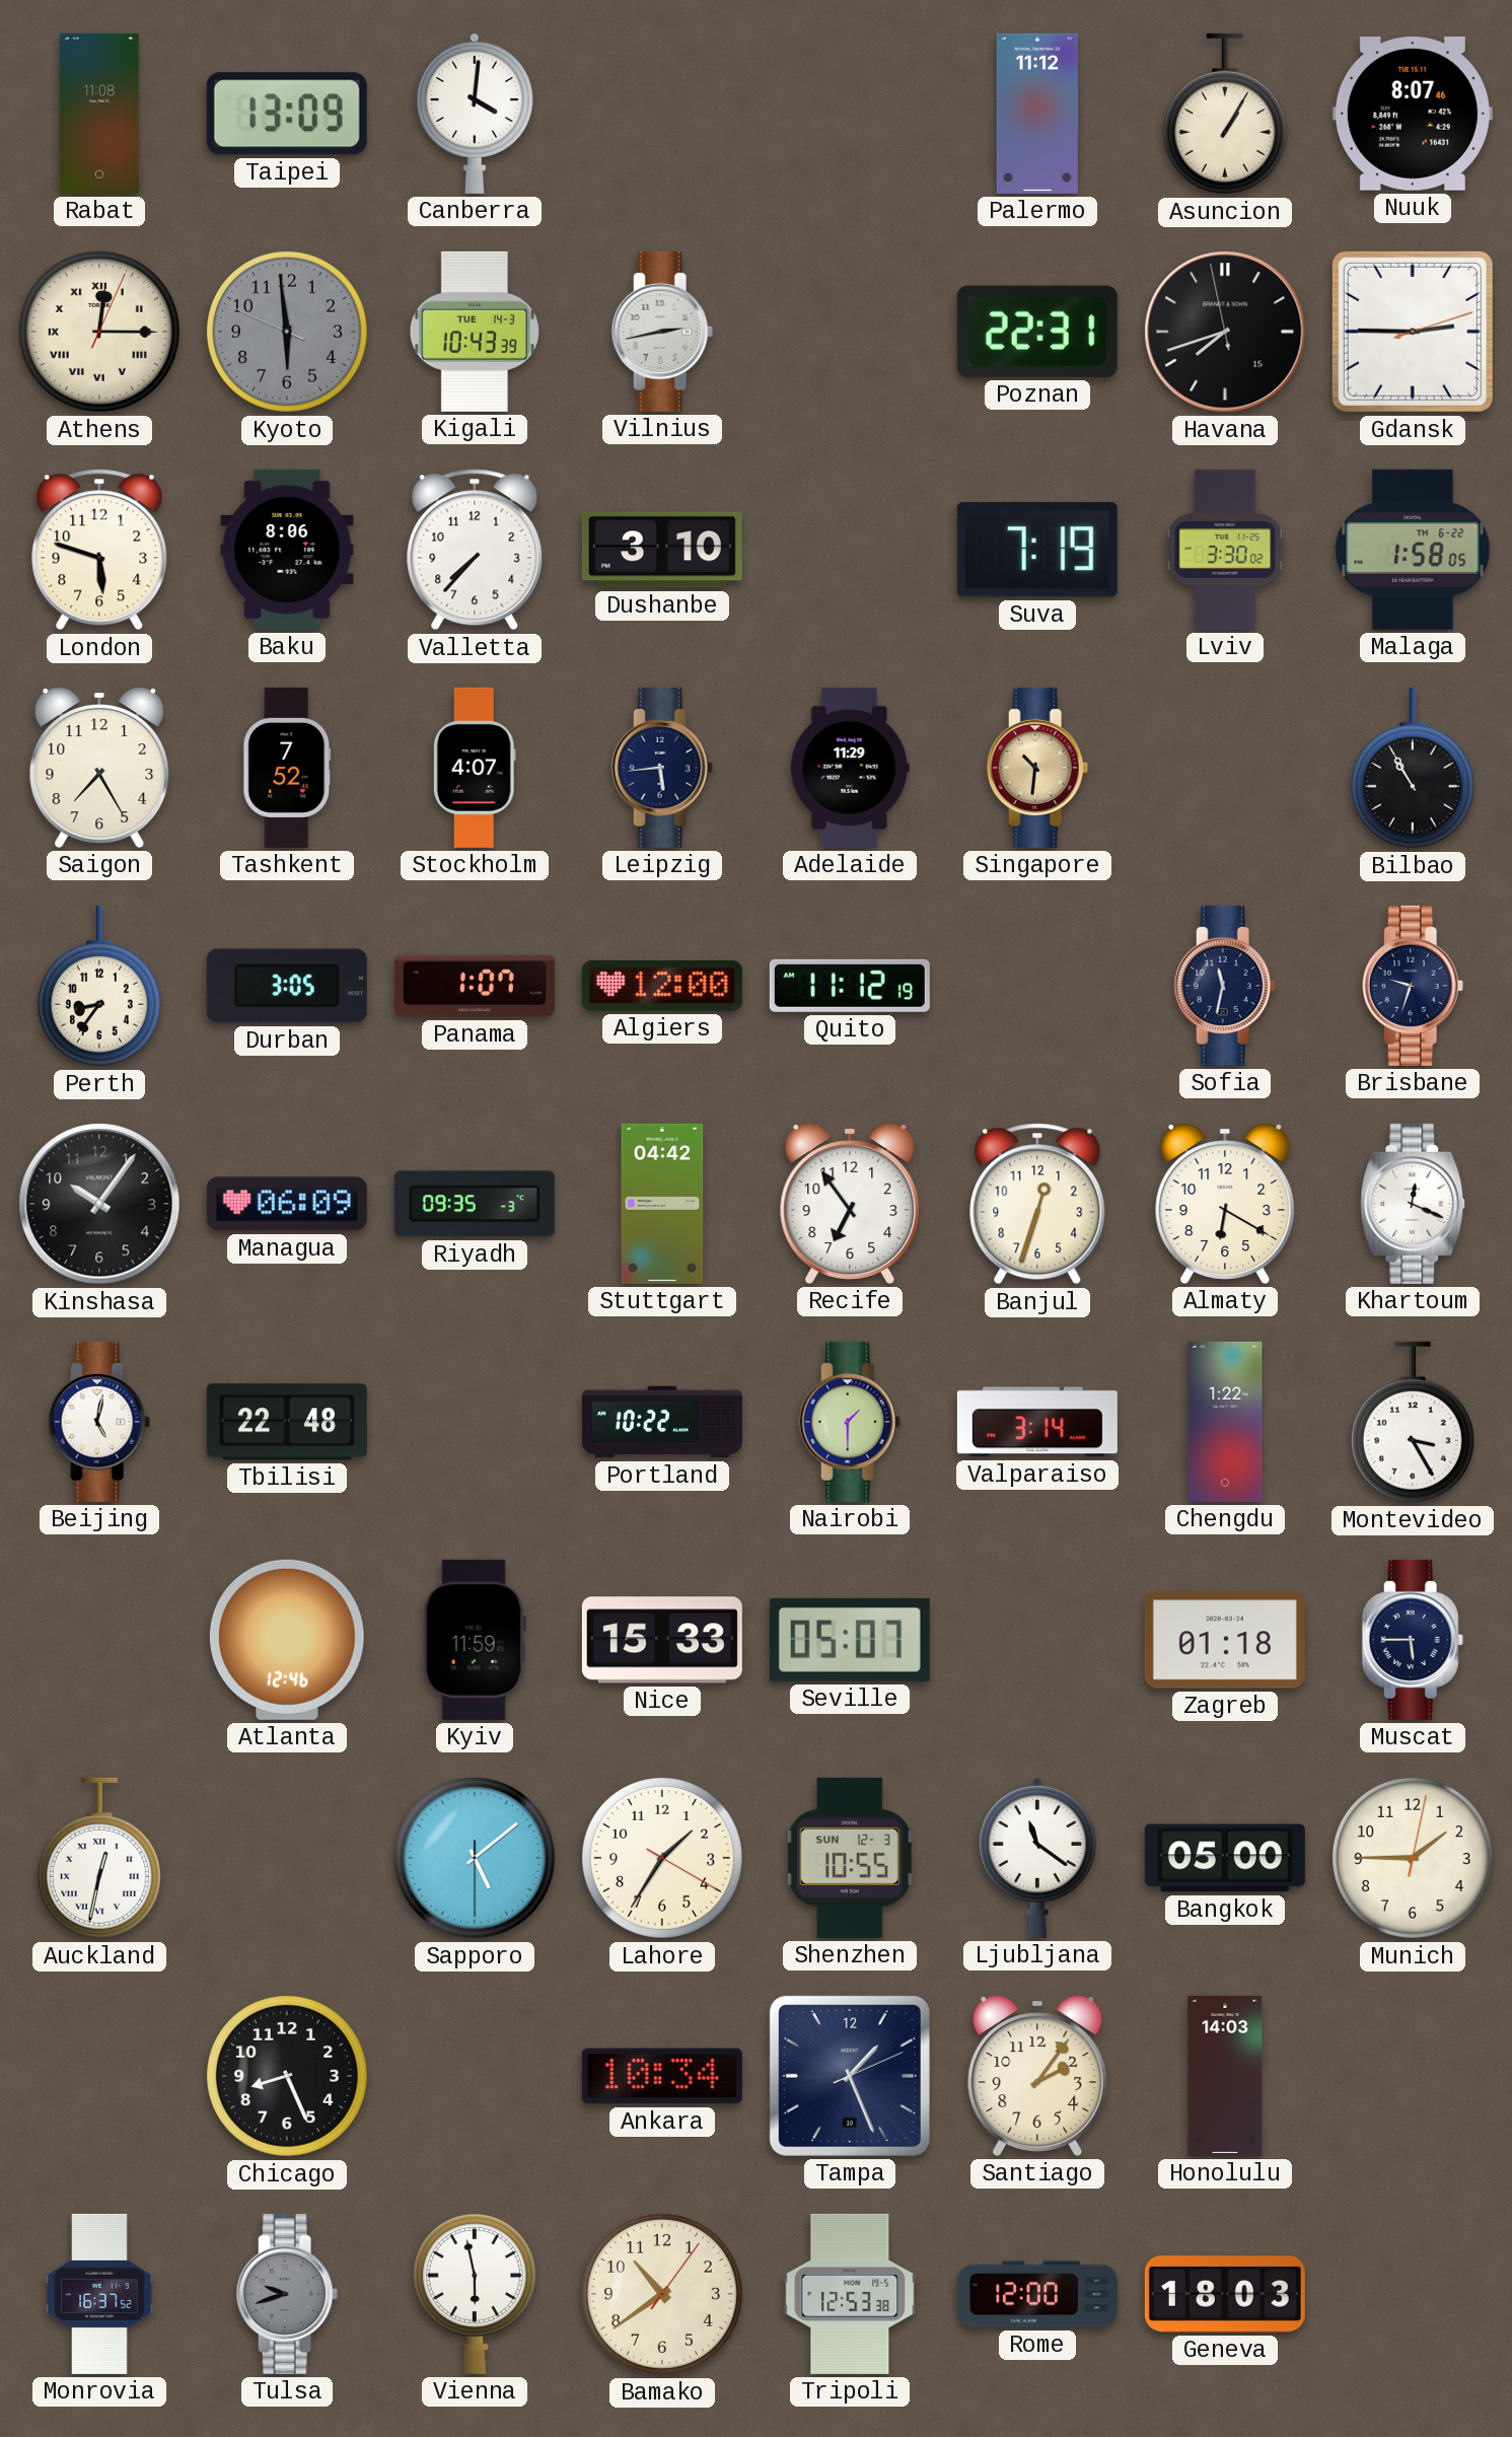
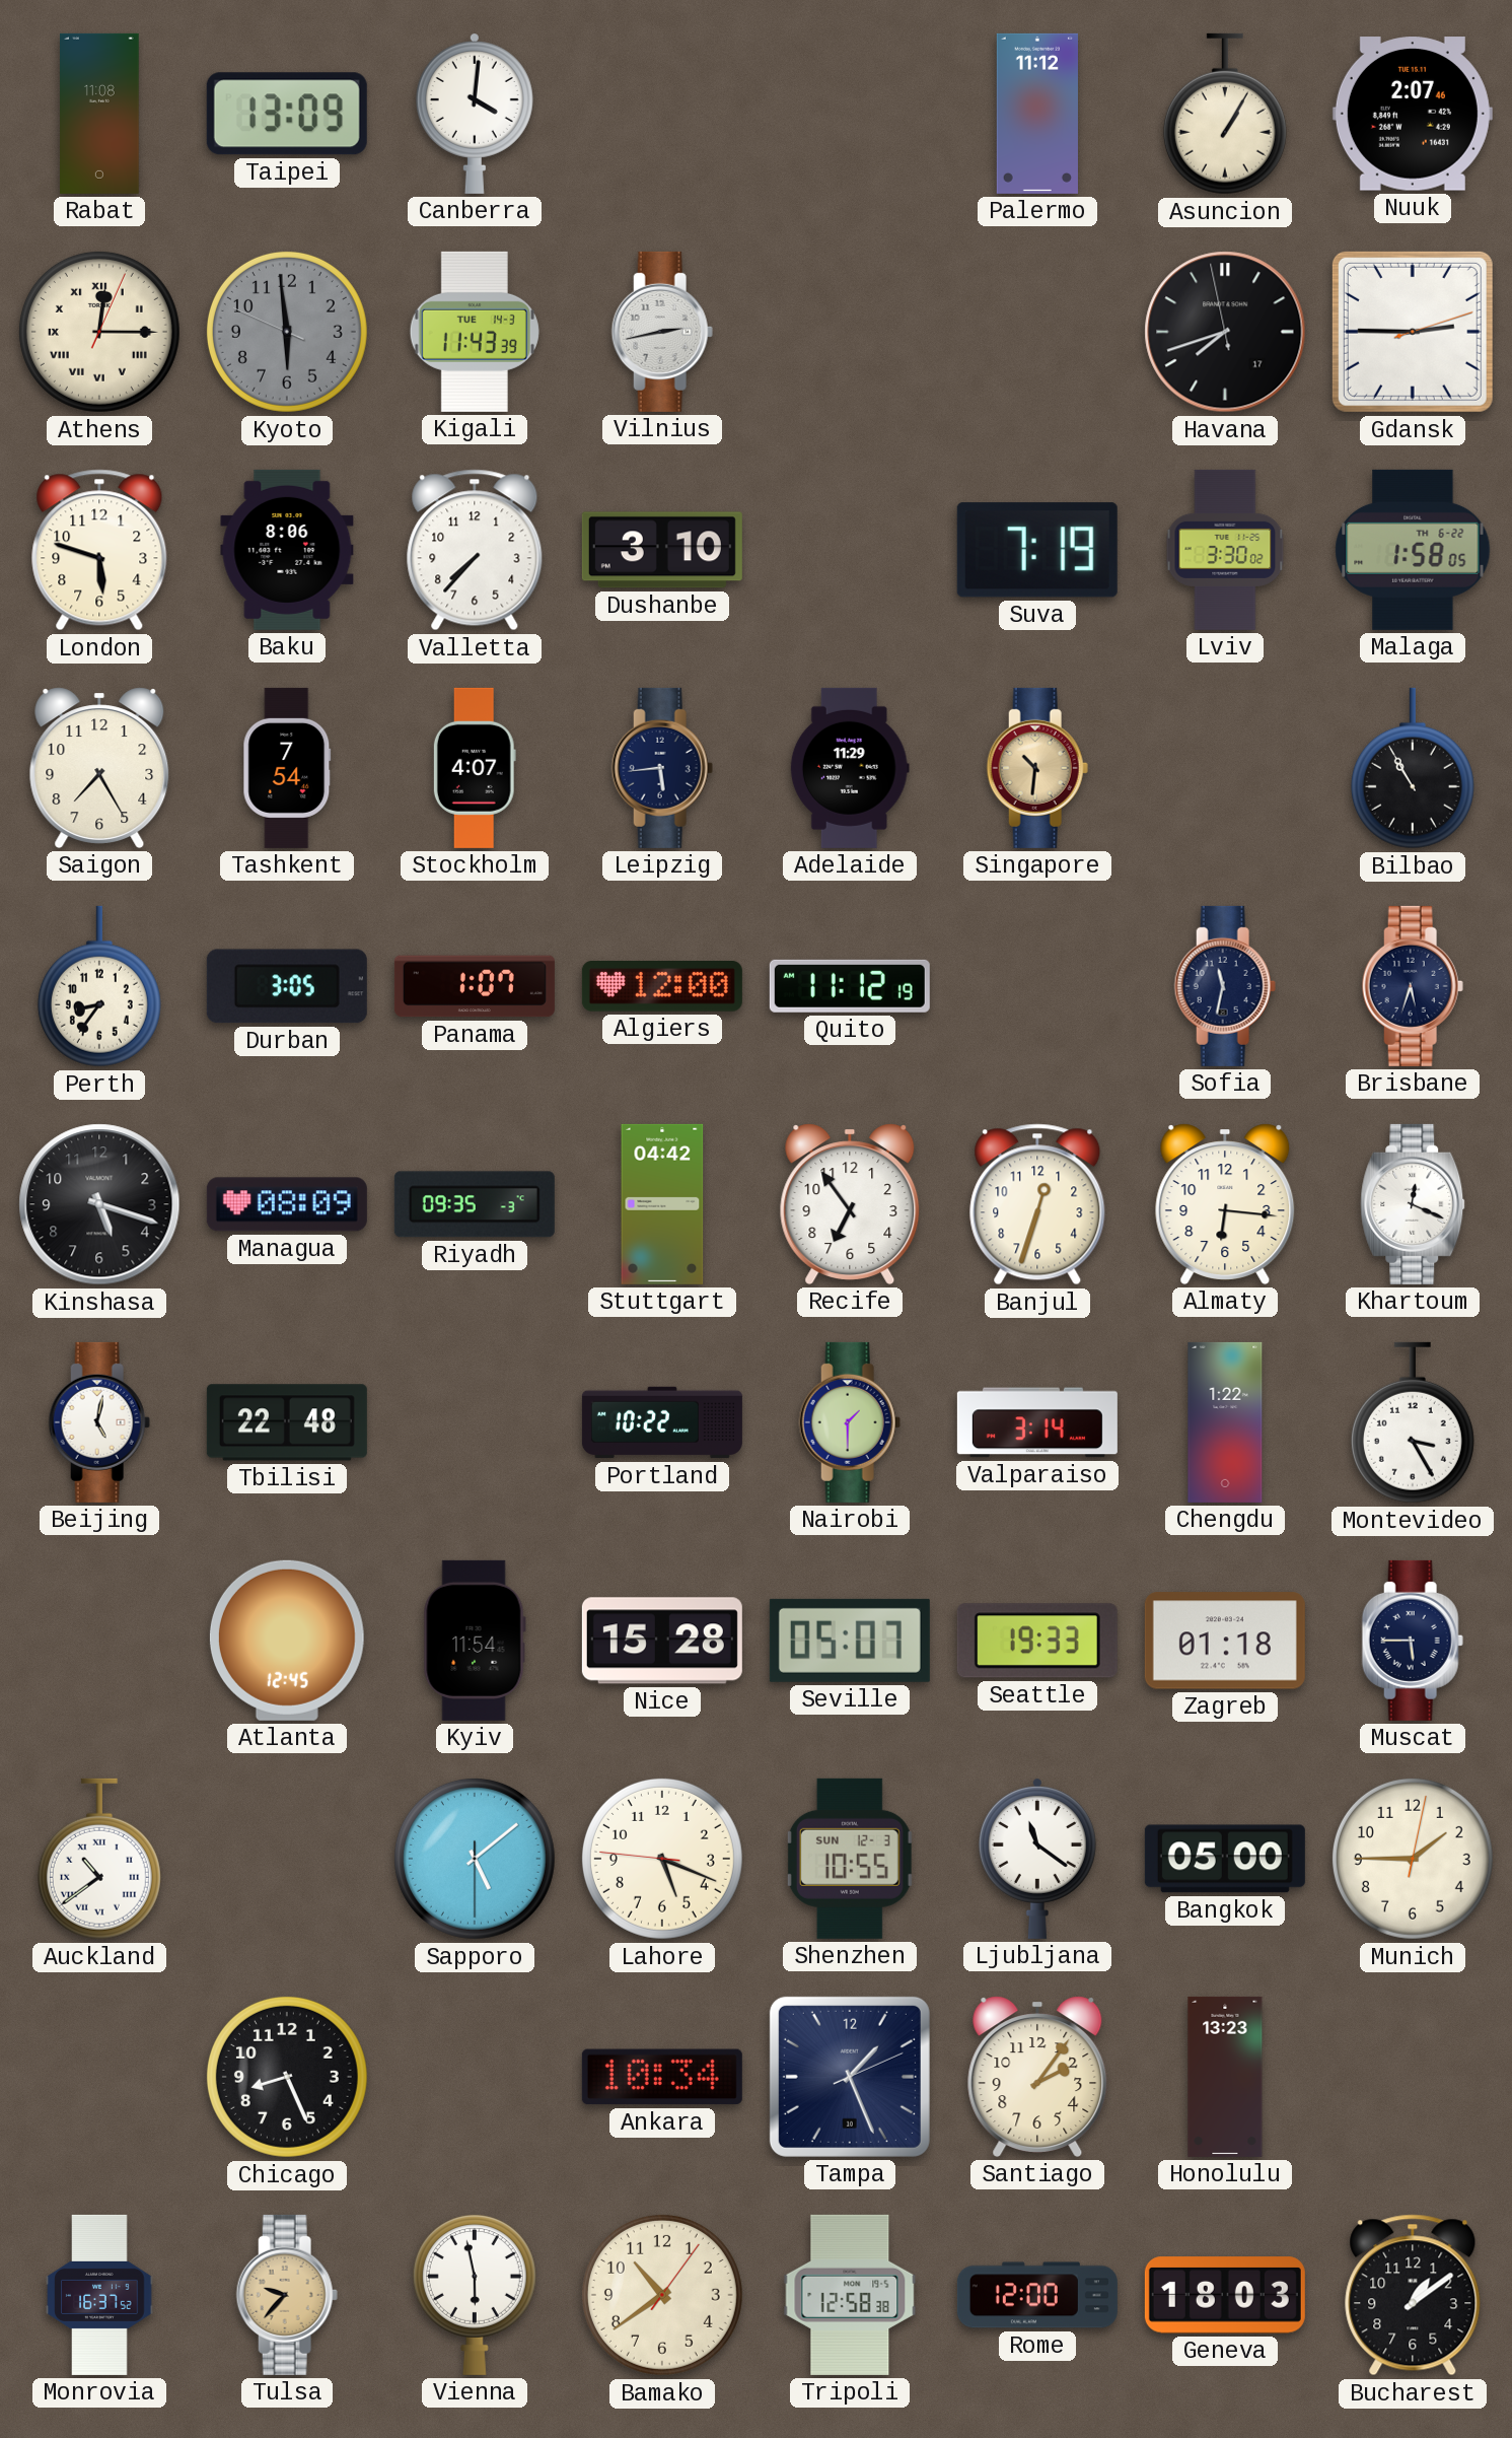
Nuuk: 8:07 -> 2:07
Kigali: 10:43 -> 11:43
Poznan: 22:31 -> none
Havana date: 15 -> 17
Tashkent: 7:52 -> 7:54
Brisbane: 9:33 -> 5:33
Kinshasa: 10:06 -> 5:18
Managua: 06:09 -> 08:09
Almaty: 6:20 -> 6:16
Atlanta: 12:46 -> 12:45
Kyiv: 11:59 -> 11:54
Nice: 15:33 -> 15:28
Seattle: none -> 19:33
Auckland: 12:32 -> 10:39
Lahore: 1:35 -> 5:18
Honolulu: 14:03 -> 13:23
Tulsa: 9:42 -> 9:37
Tulsa dial: grey -> champagne
Tripoli: 12:53 -> 12:58
Bucharest: none -> 1:09
